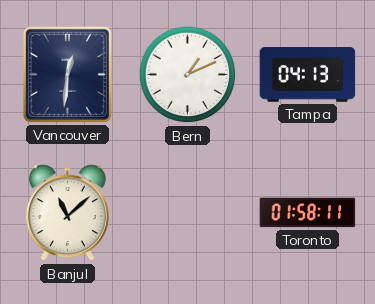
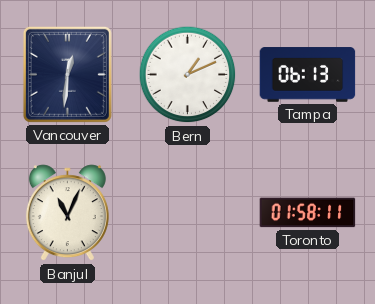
Tampa: 04:13 -> 06:13
Banjul: 11:08 -> 11:04
